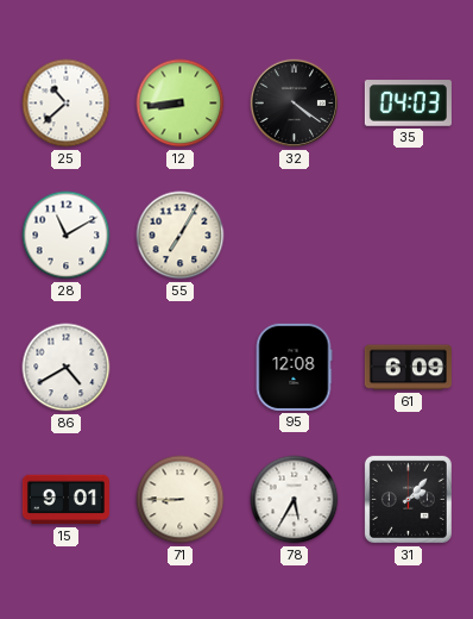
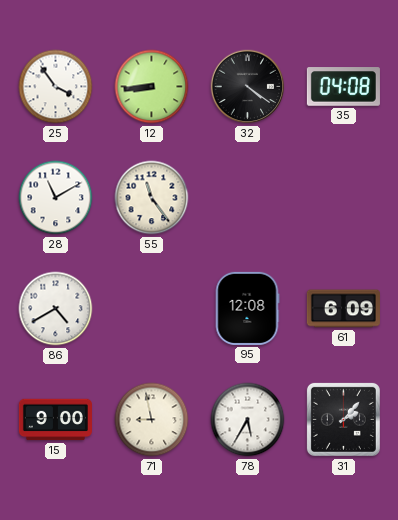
25: 10:38 -> 3:54
35: 04:03 -> 04:08
55: 7:05 -> 11:24
15: 9:01 -> 9:00
71: 8:45 -> 8:58
